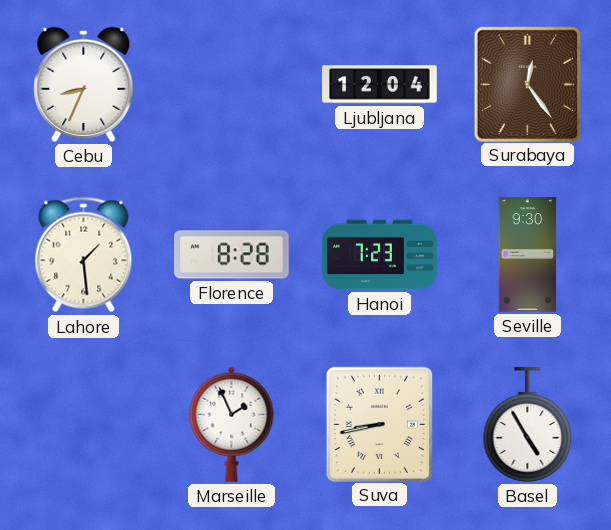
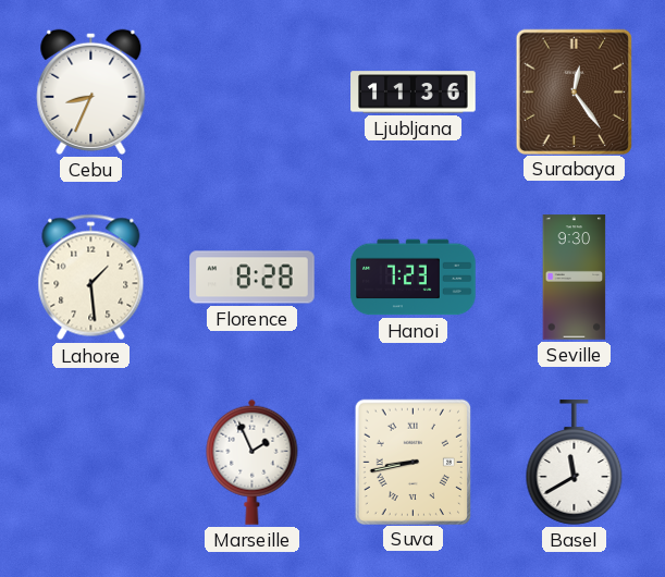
Ljubljana: 12:04 -> 11:36
Basel: 4:55 -> 11:40
